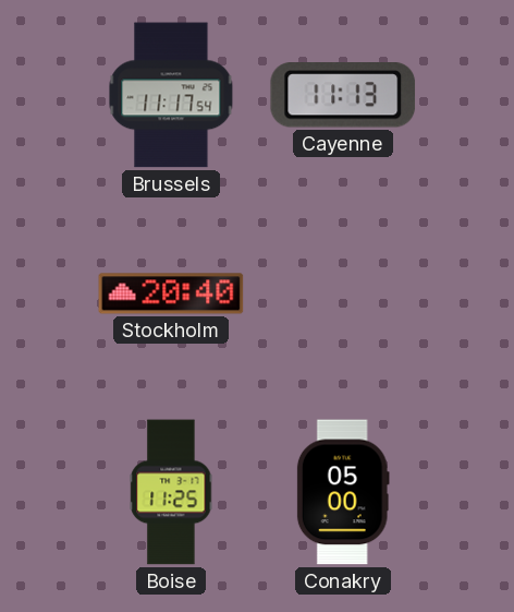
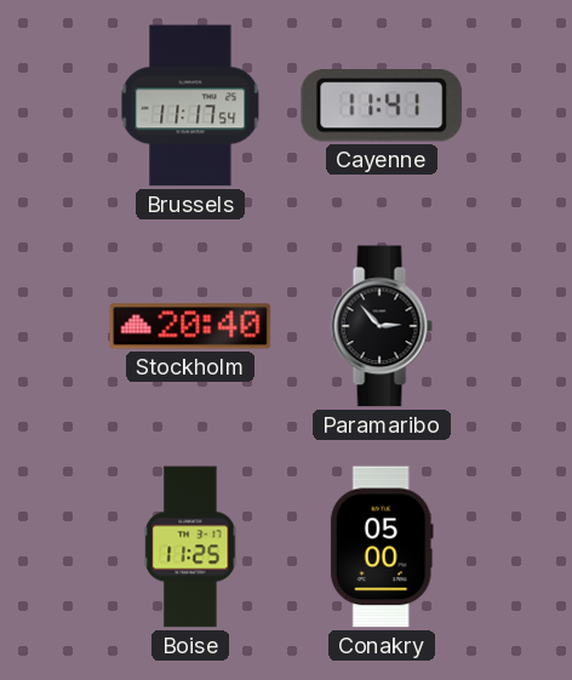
Cayenne: 11:13 -> 11:41
Paramaribo: none -> 2:53
